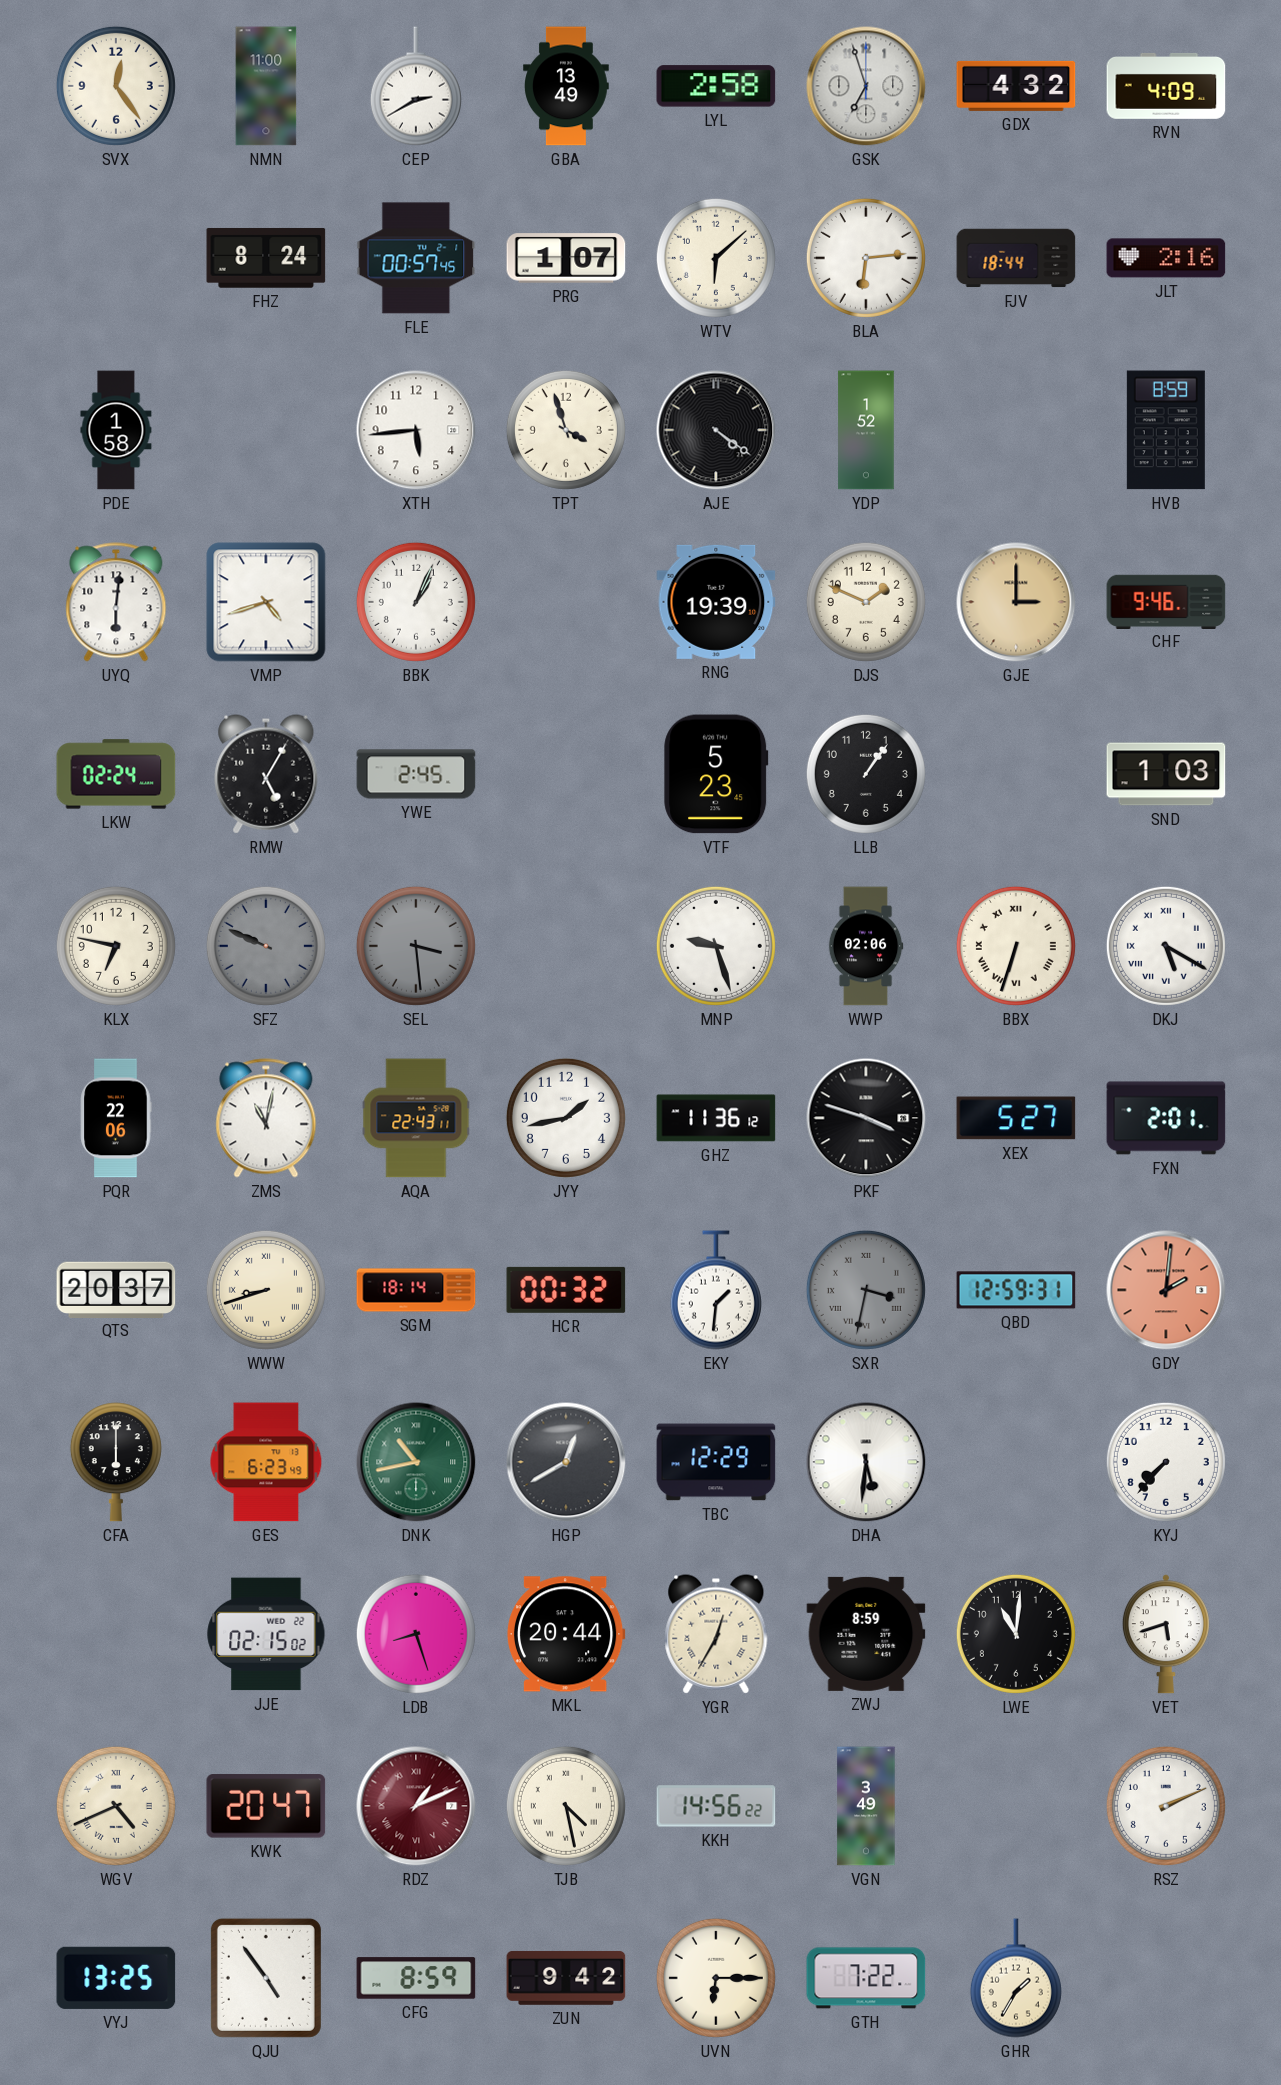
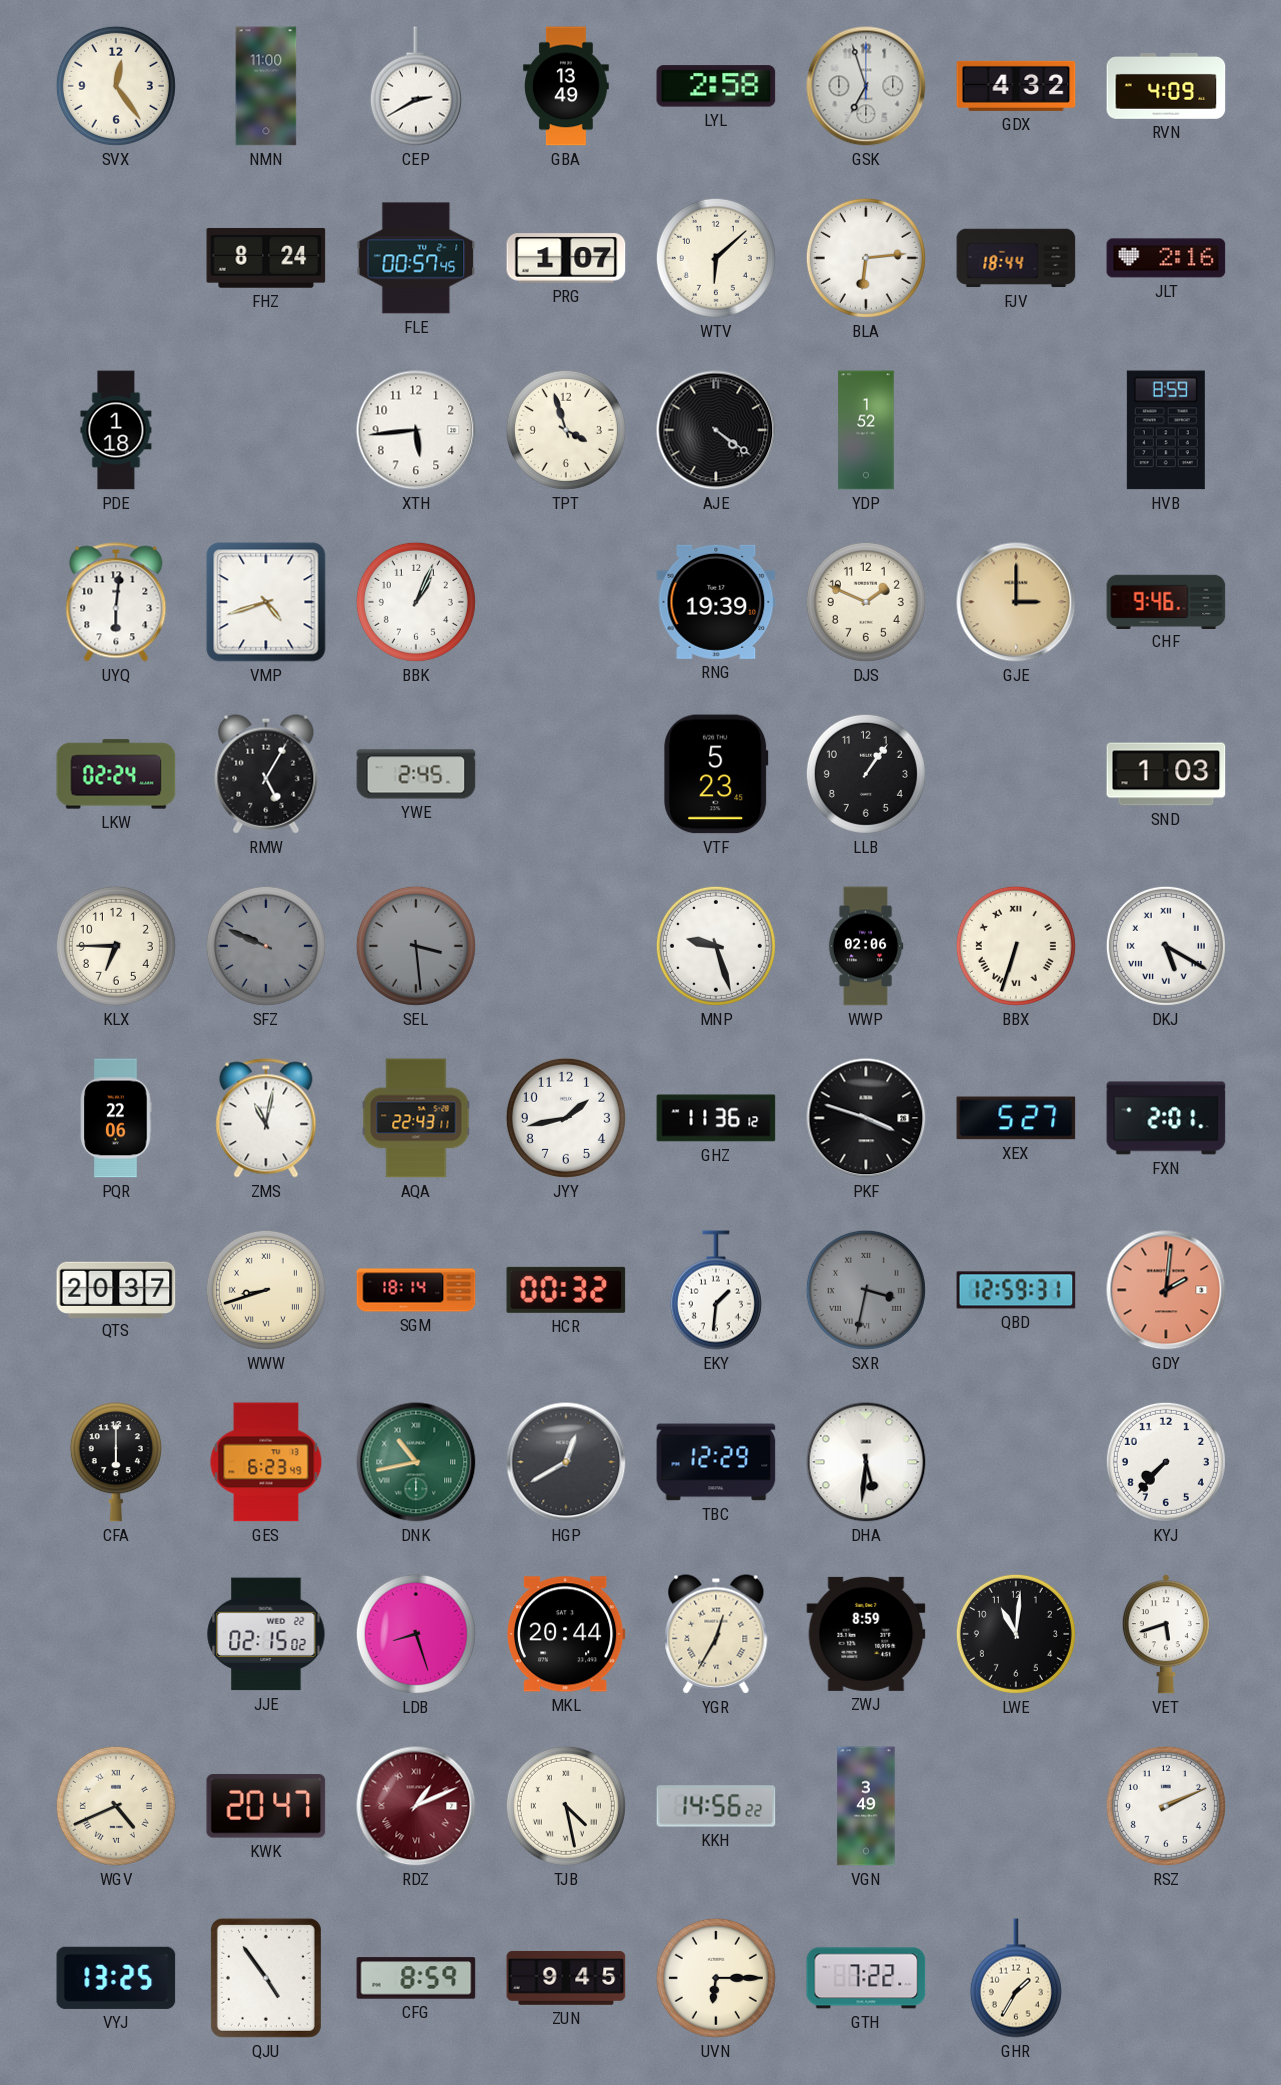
PDE: 1:58 -> 1:18
KLX: 6:47 -> 6:45
ZUN: 9:42 -> 9:45
